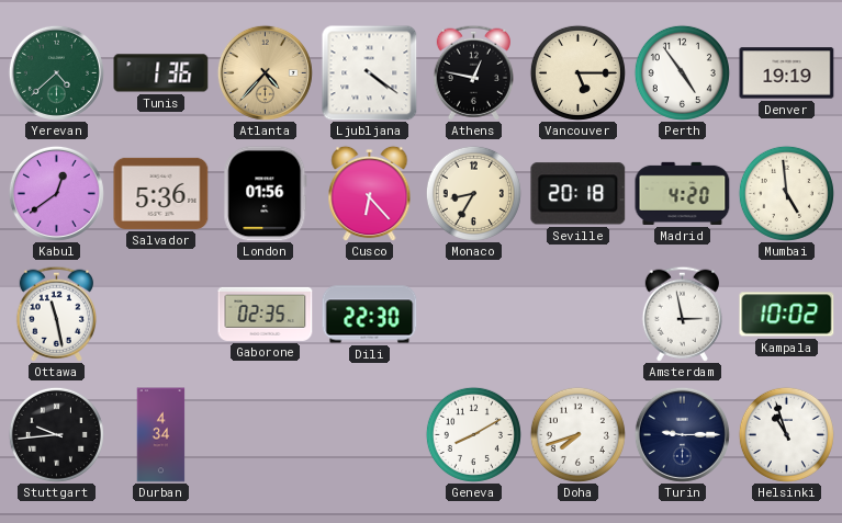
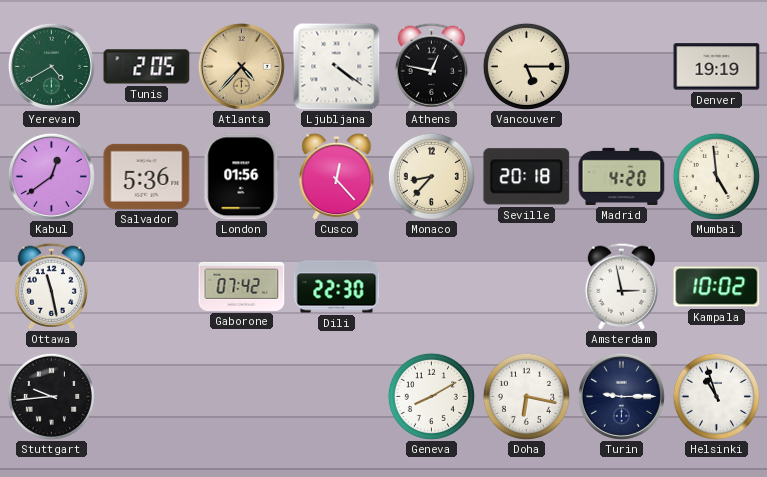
Yerevan: 4:38 -> 4:40
Tunis: 1:36 -> 2:05
Perth: 4:54 -> none
Cusco: 6:23 -> 12:23
Monaco: 8:35 -> 8:37
Gaborone: 02:35 -> 07:42
Durban: 4:34 -> none
Doha: 7:42 -> 6:17
